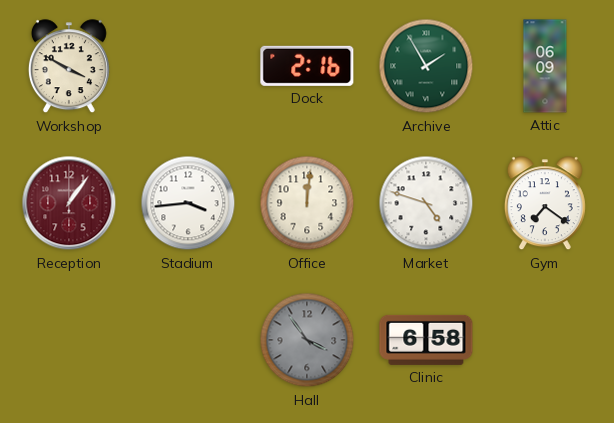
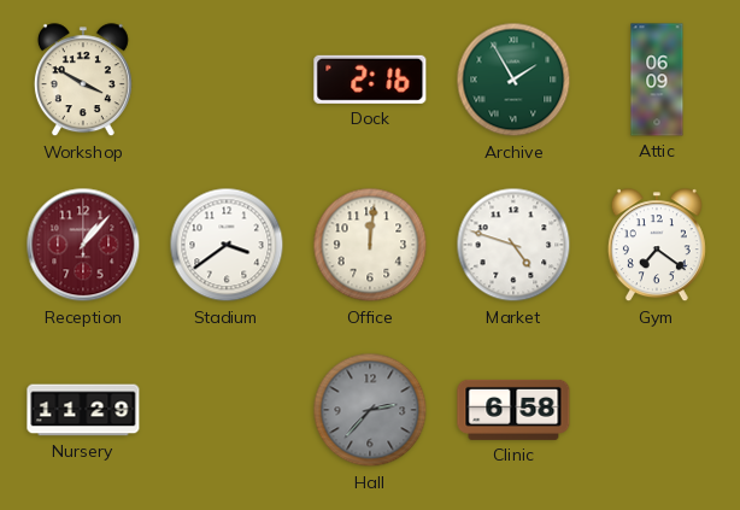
Reception: 1:06 -> 1:07
Stadium: 3:44 -> 3:39
Nursery: none -> 11:29
Hall: 3:54 -> 2:37
